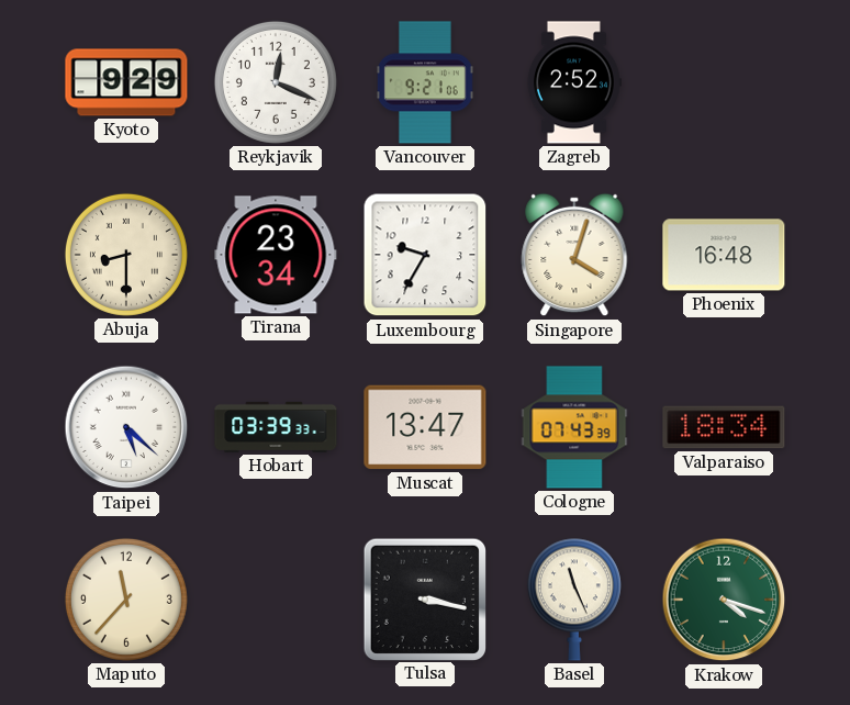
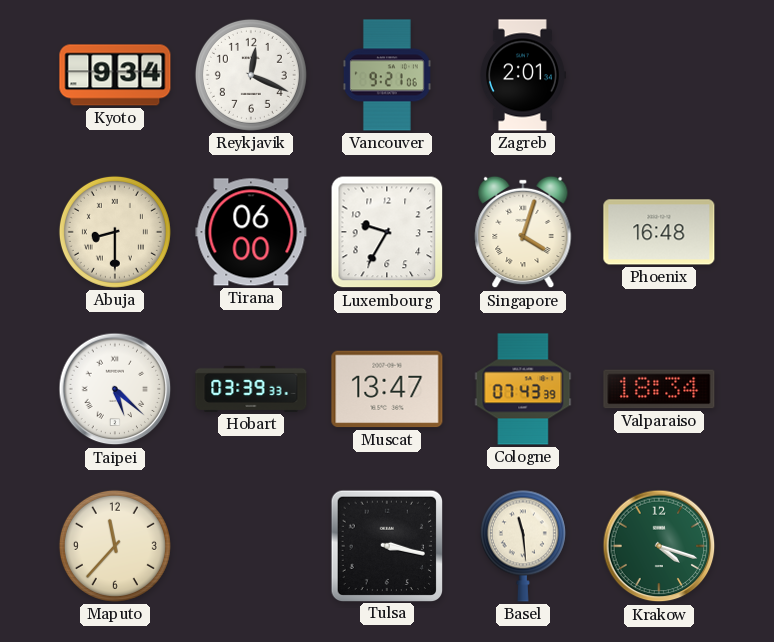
Kyoto: 9:29 -> 9:34
Zagreb: 2:52 -> 2:01
Tirana: 23:34 -> 06:00
Basel: 11:26 -> 11:29
